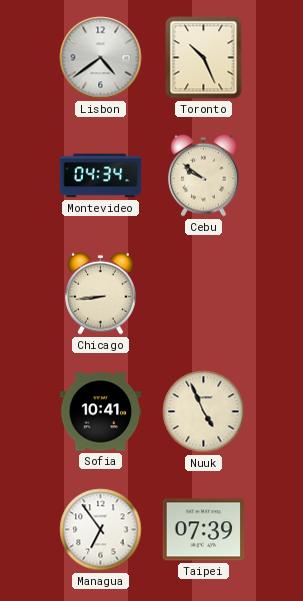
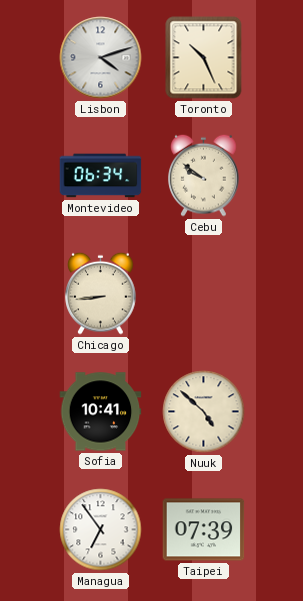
Lisbon: 4:39 -> 4:12
Montevideo: 04:34 -> 06:34
Nuuk: 4:56 -> 4:52
